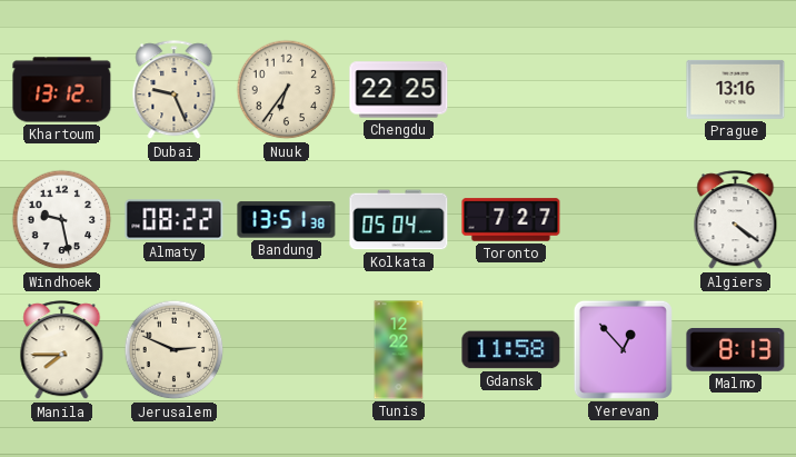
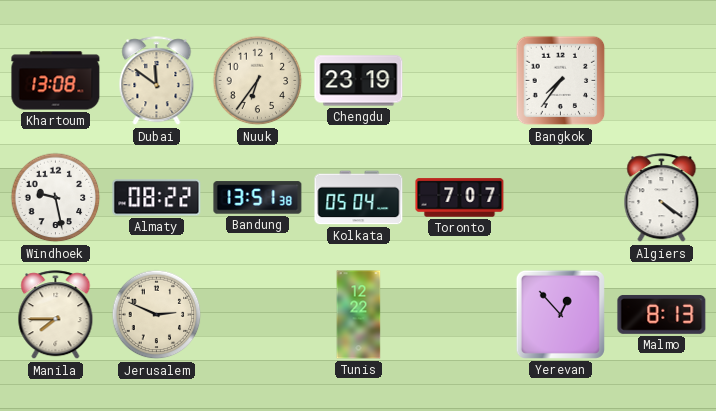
Khartoum: 13:12 -> 13:08
Dubai: 9:26 -> 11:51
Chengdu: 22:25 -> 23:19
Bangkok: none -> 7:36
Prague: 13:16 -> none
Toronto: 7:27 -> 7:07
Gdansk: 11:58 -> none
